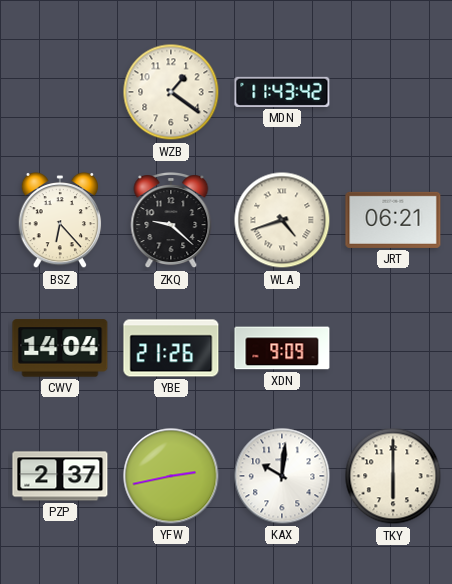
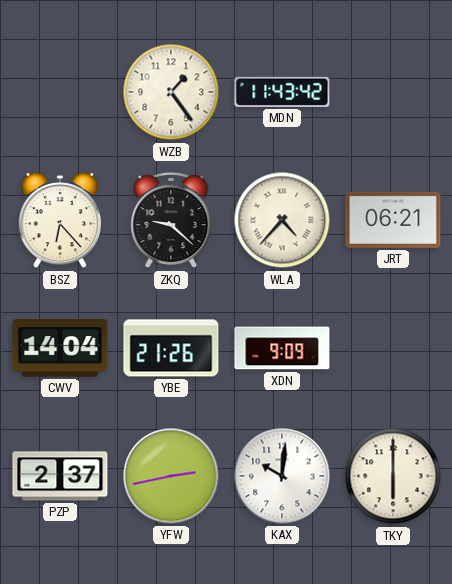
WZB: 1:21 -> 1:24
WLA: 4:42 -> 4:37
